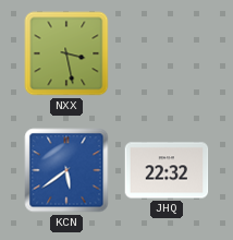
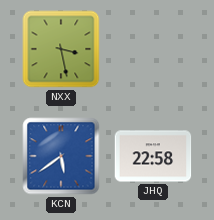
JHQ: 22:32 -> 22:58
